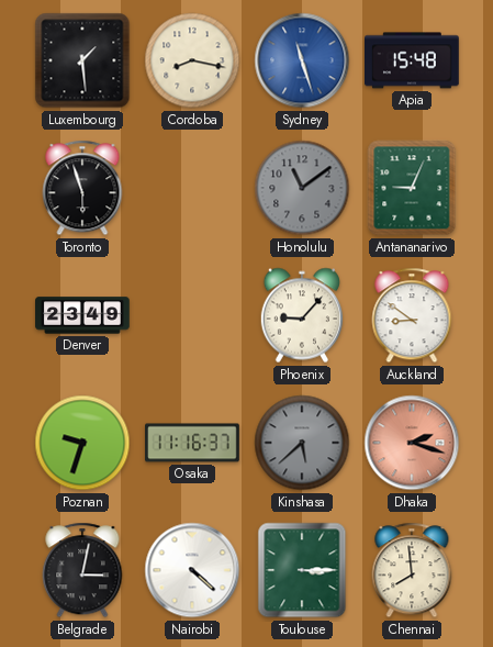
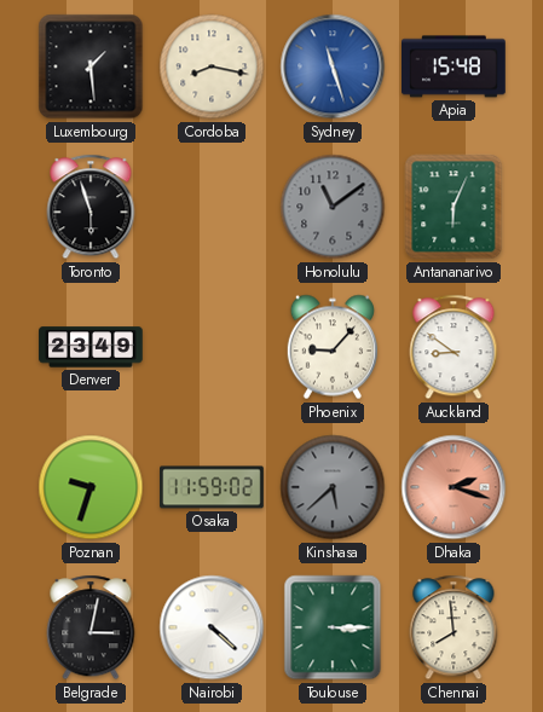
Antananarivo: 9:04 -> 6:04
Osaka: 11:16 -> 11:59
